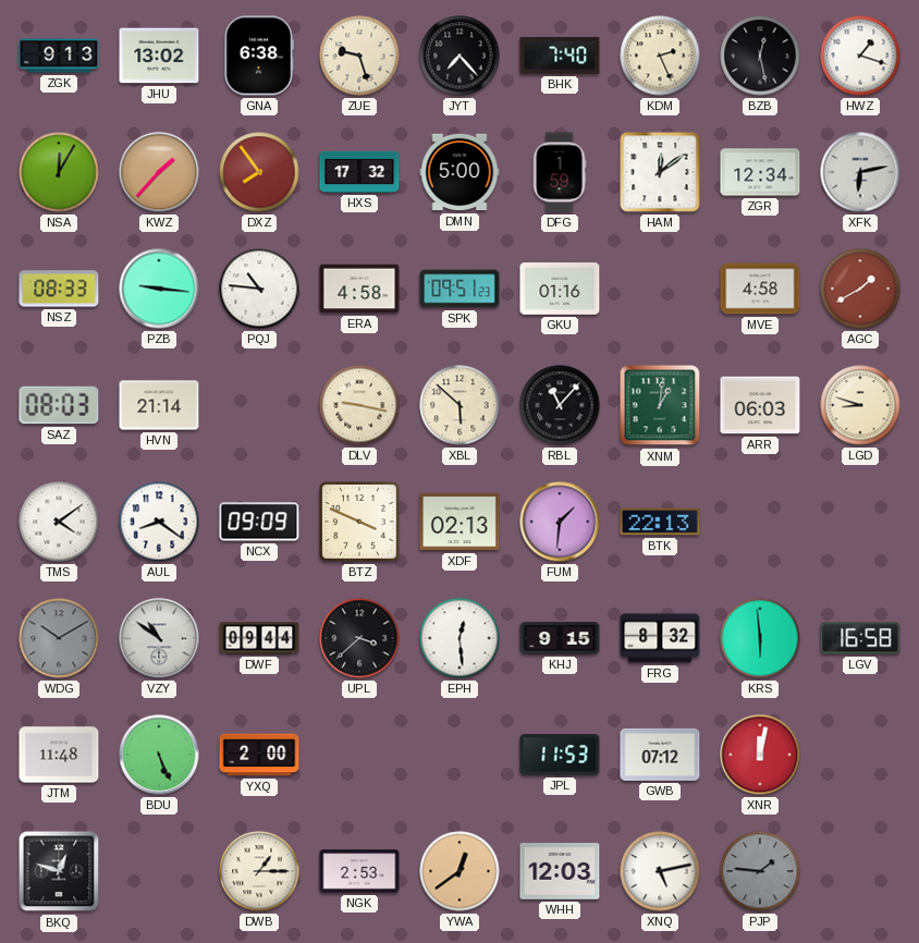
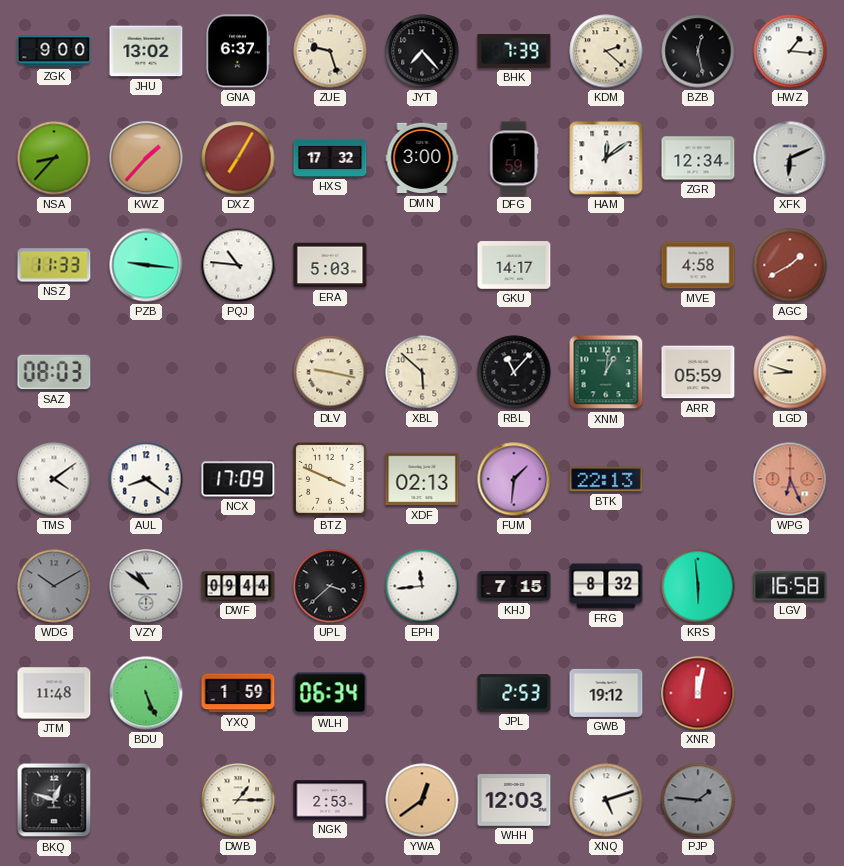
ZGK: 9:13 -> 9:00
GNA: 6:38 -> 6:37
BHK: 7:40 -> 7:39
KDM: 2:26 -> 2:22
HWZ: 1:18 -> 1:16
NSA: 12:05 -> 8:37
DXZ: 7:54 -> 7:05
DMN: 5:00 -> 3:00
XFK: 6:13 -> 6:11
NSZ: 08:33 -> 11:33
ERA: 4:58 -> 5:03
SPK: 09:51 -> none
GKU: 01:16 -> 14:17
HVN: 21:14 -> none
ARR: 06:03 -> 05:59
NCX: 09:09 -> 17:09
WPG: none -> 6:26
EPH: 12:29 -> 11:44
KHJ: 9:15 -> 7:15
YXQ: 2:00 -> 1:59
WLH: none -> 06:34
JPL: 11:53 -> 2:53
GWB: 07:12 -> 19:12
XNQ: 5:13 -> 5:12
